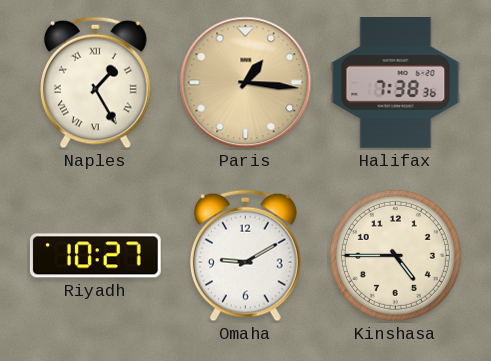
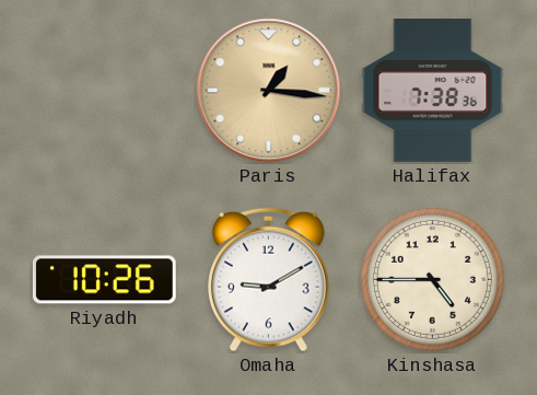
Naples: 1:25 -> none
Riyadh: 10:27 -> 10:26
